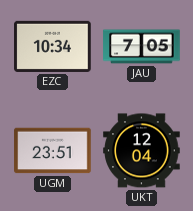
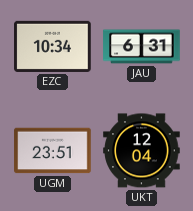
JAU: 7:05 -> 6:31
